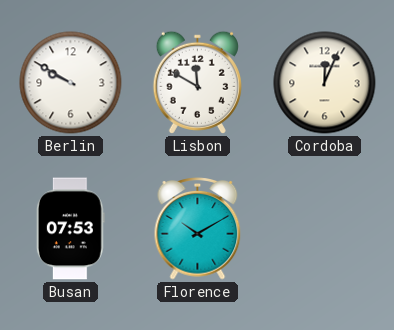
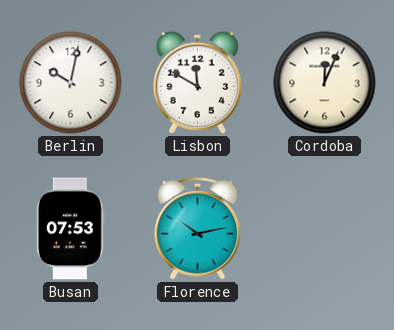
Berlin: 9:50 -> 10:02
Florence: 10:10 -> 10:13
